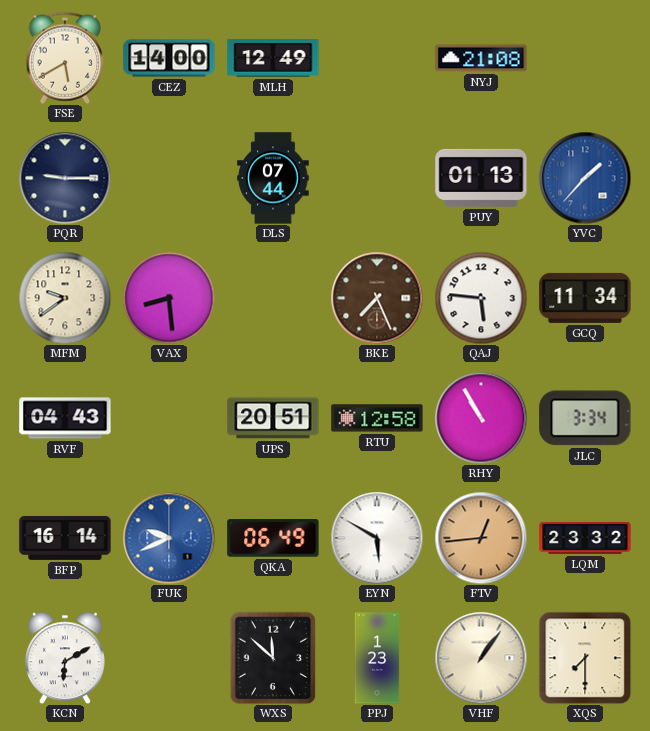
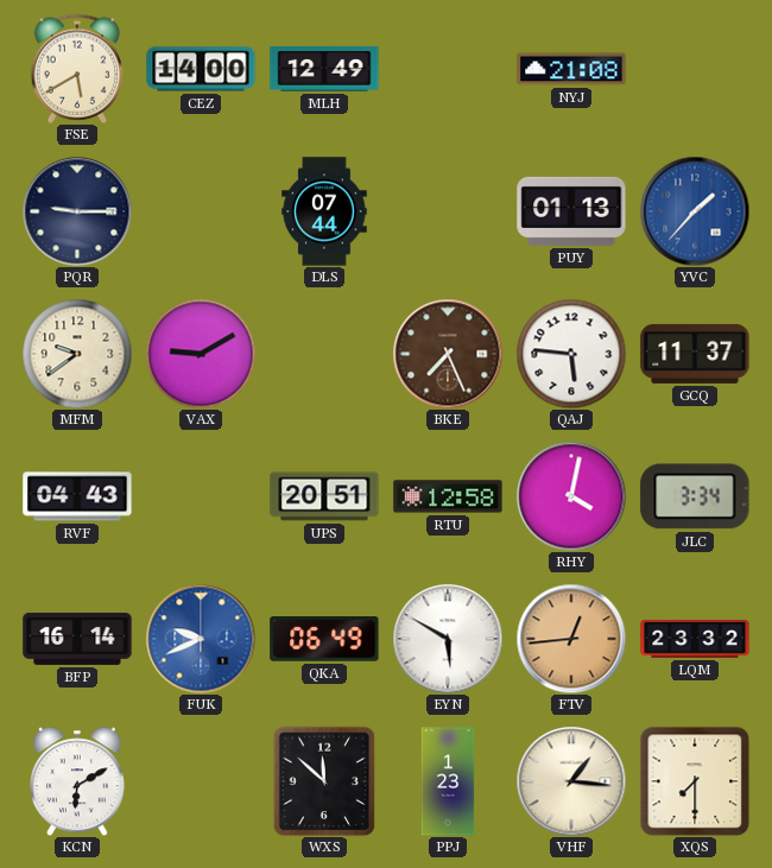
VAX: 8:29 -> 9:10
GCQ: 11:34 -> 11:37
RHY: 10:55 -> 4:02
VHF: 1:06 -> 1:16
